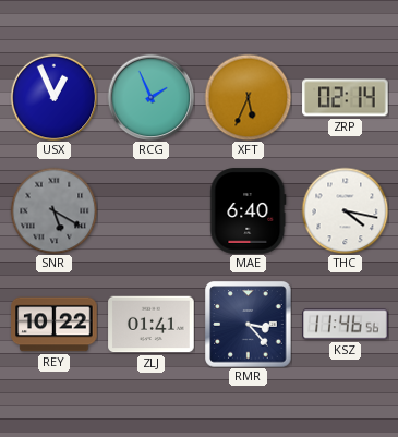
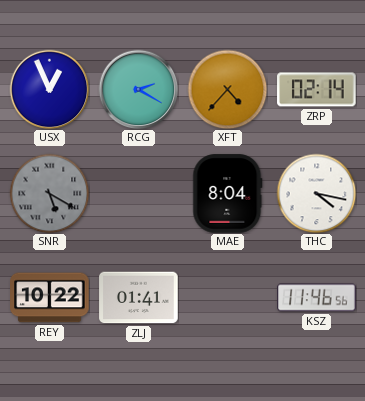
RCG: 1:56 -> 2:20
XFT: 5:34 -> 4:37
MAE: 6:40 -> 8:04
RMR: 3:23 -> none
